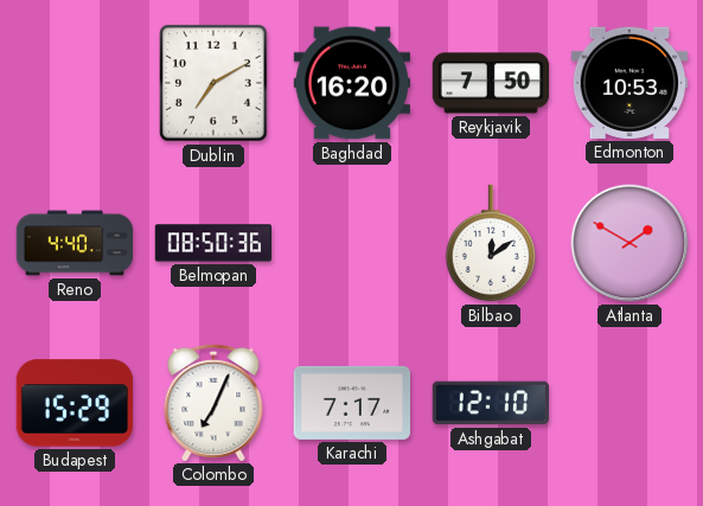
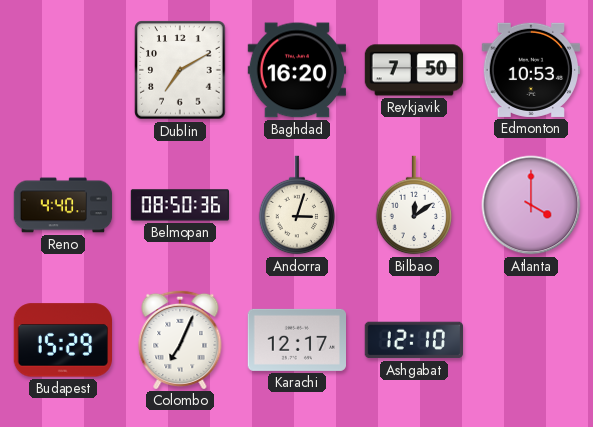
Andorra: none -> 3:03
Atlanta: 1:50 -> 4:00
Karachi: 7:17 -> 12:17
